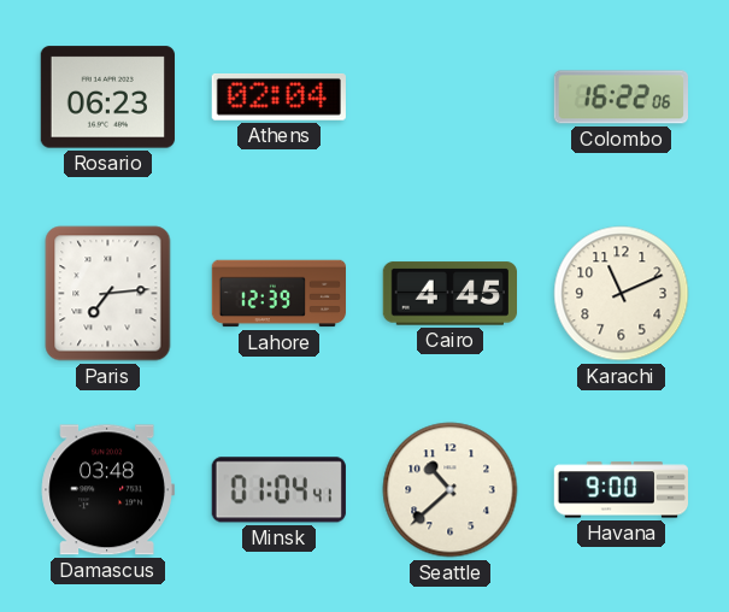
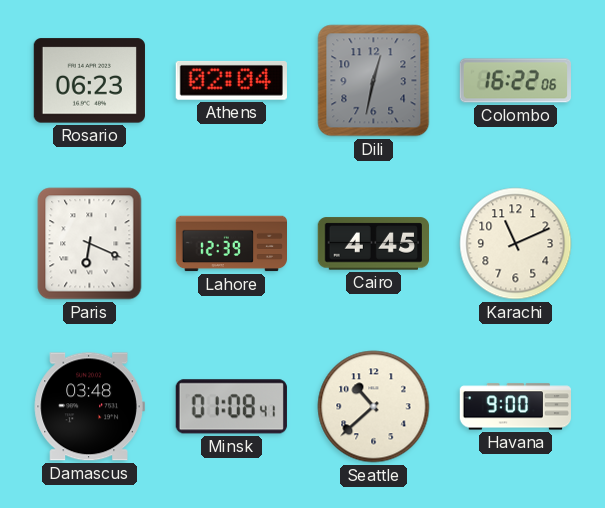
Dili: none -> 12:32
Paris: 7:14 -> 6:19
Minsk: 01:04 -> 01:08
